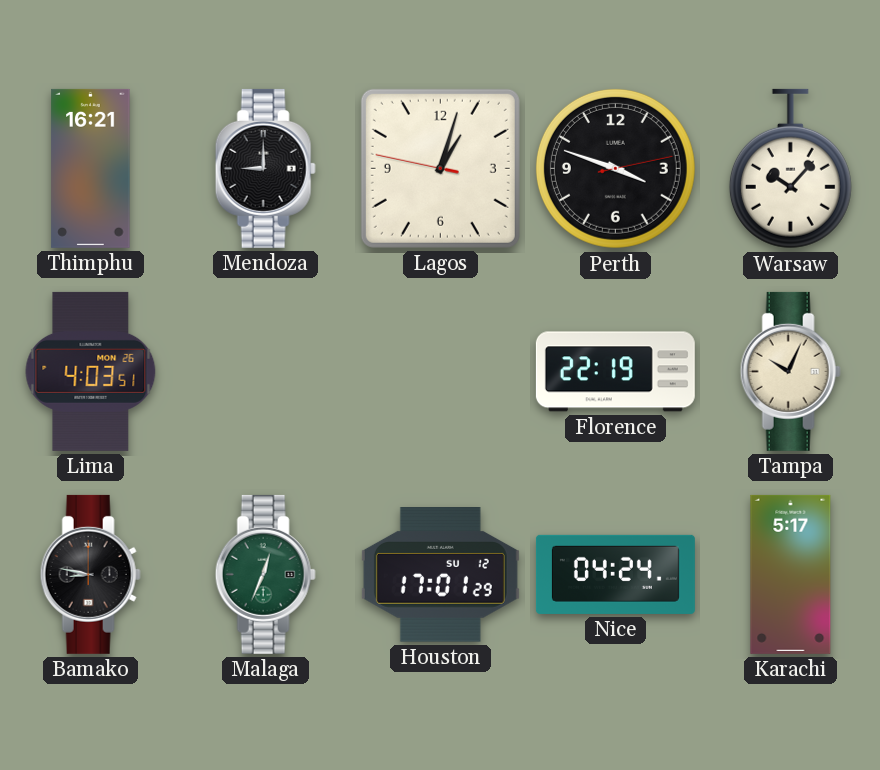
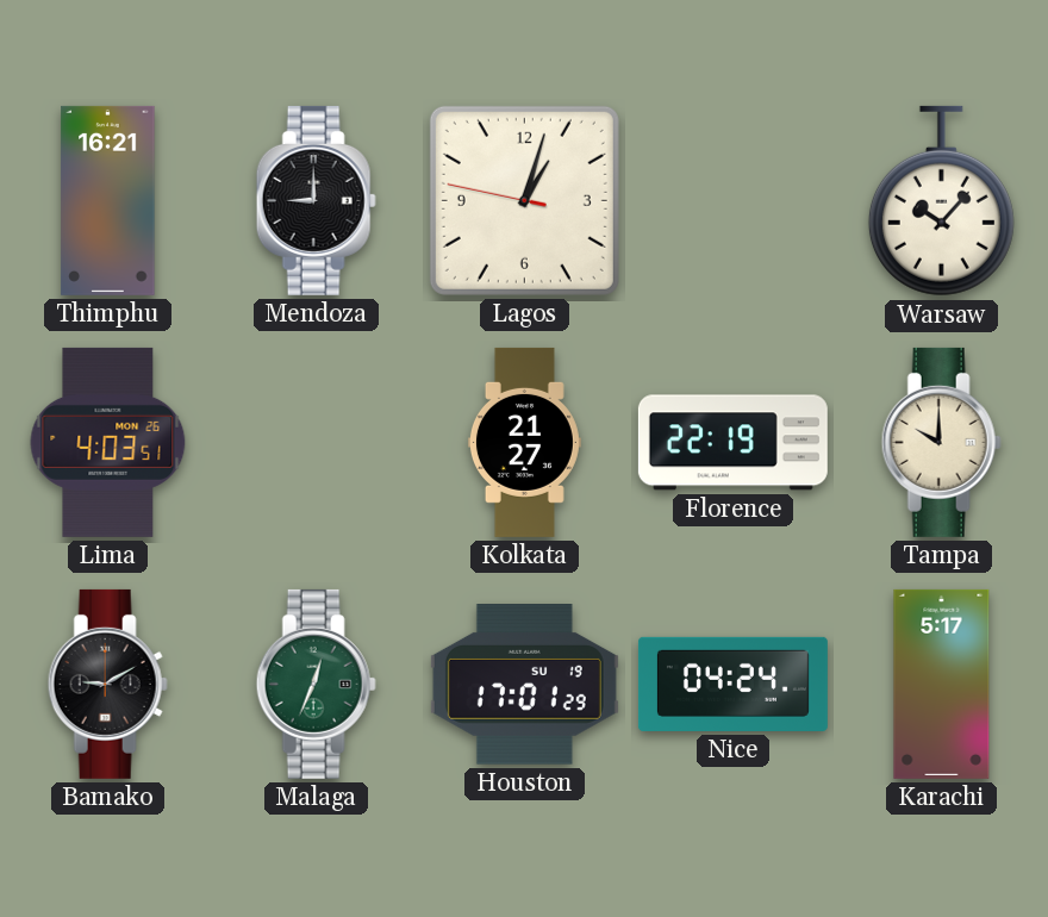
Perth: 3:48 -> none
Kolkata: none -> 21:27
Tampa: 10:04 -> 10:00
Bamako: 8:47 -> 9:10
Houston date: SU 12 -> SU 19
